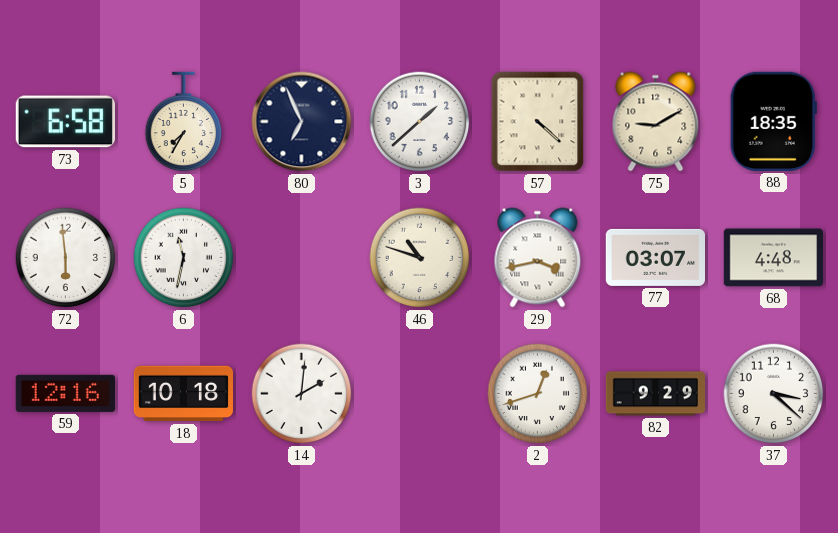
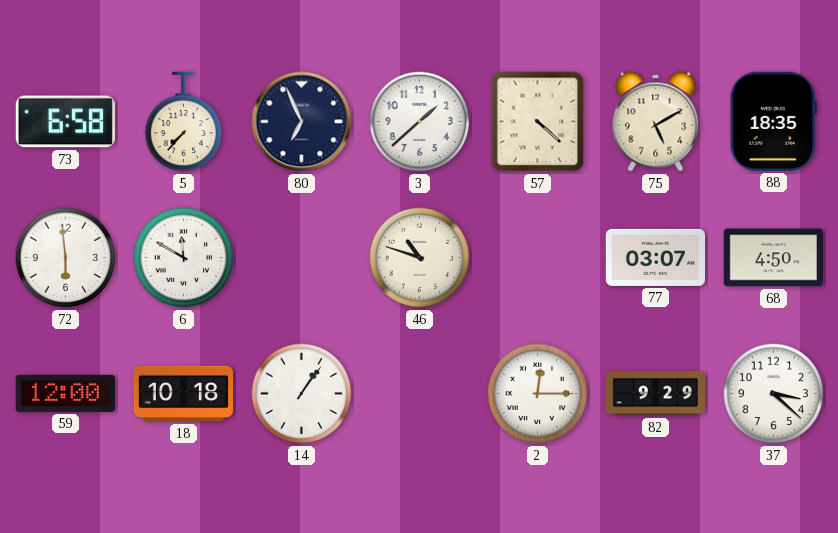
5: 7:35 -> 7:37
75: 9:10 -> 5:10
6: 11:32 -> 11:50
29: 3:43 -> none
68: 4:48 -> 4:50
59: 12:16 -> 12:00
14: 2:01 -> 1:06
2: 12:42 -> 12:15
